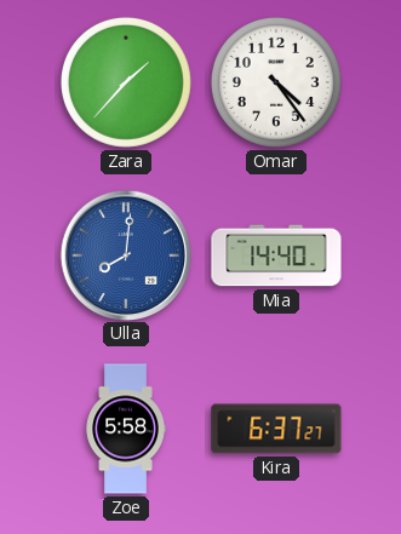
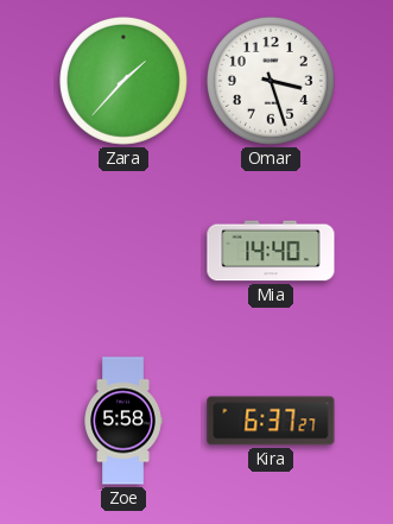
Omar: 4:24 -> 3:27
Ulla: 8:01 -> none
